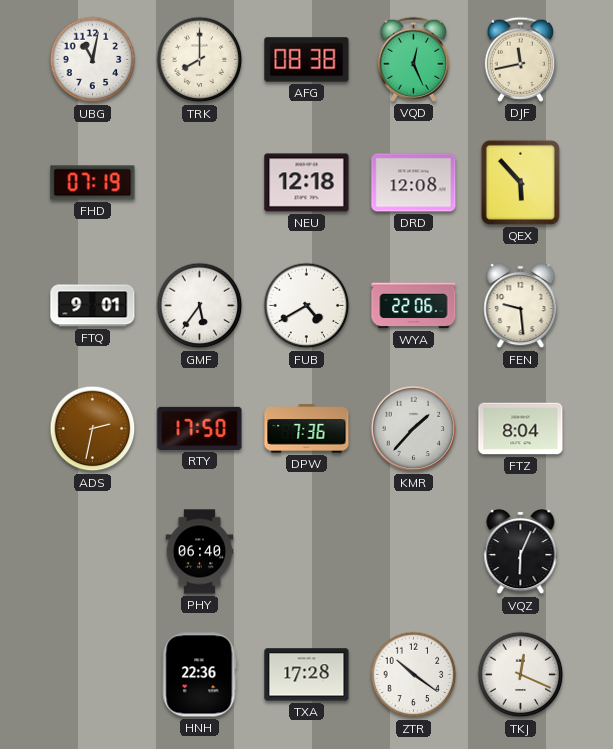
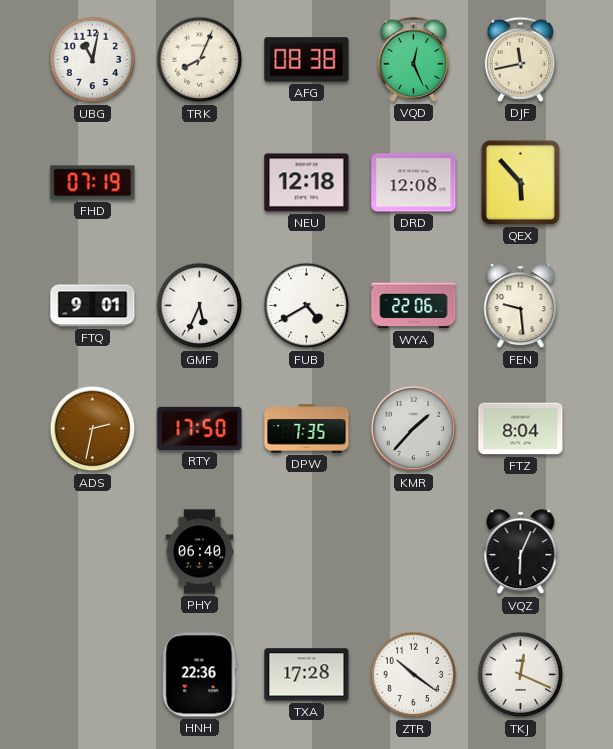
TRK: 8:00 -> 8:04
GMF: 5:36 -> 5:34
DPW: 7:36 -> 7:35
